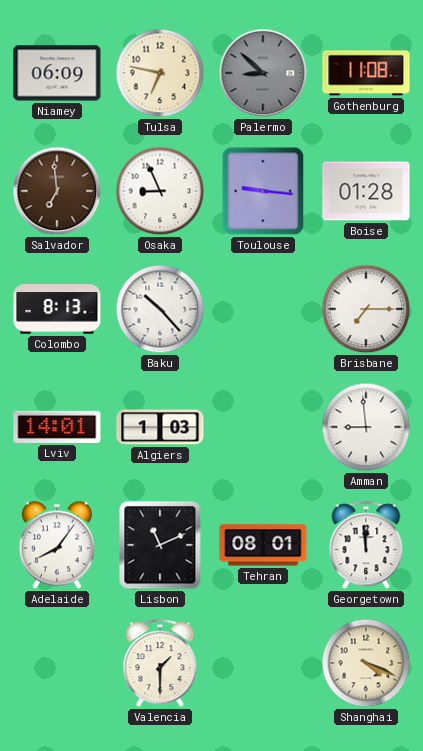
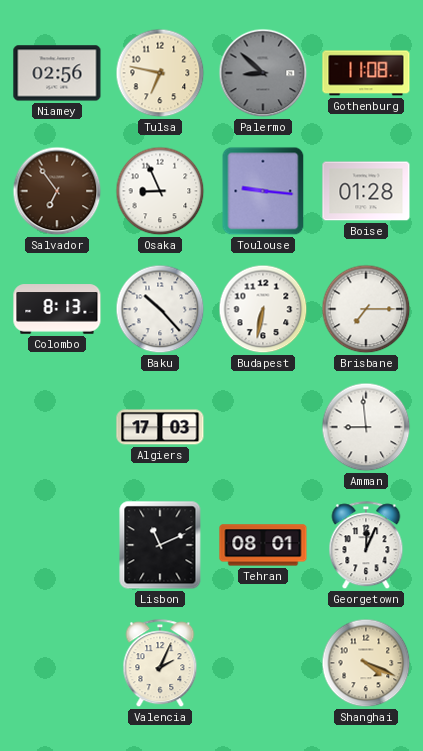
Niamey: 06:09 -> 02:56
Salvador: 6:59 -> 6:54
Budapest: none -> 6:32
Lviv: 14:01 -> none
Algiers: 1:03 -> 17:03
Adelaide: 8:06 -> none
Georgetown: 11:59 -> 12:04
Valencia: 1:30 -> 2:04
